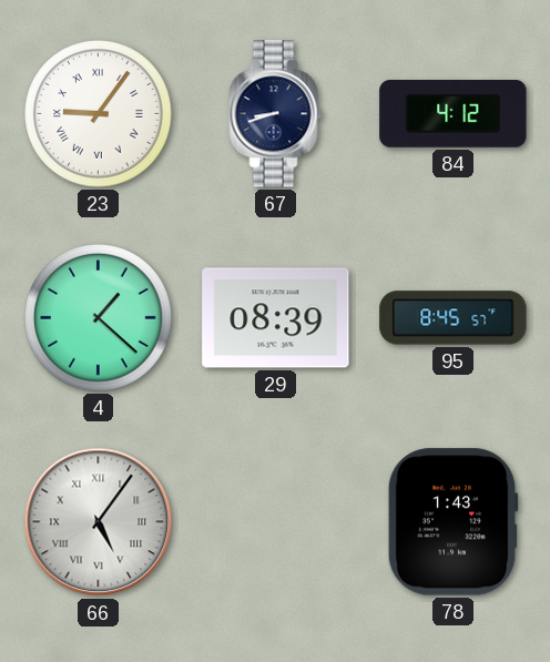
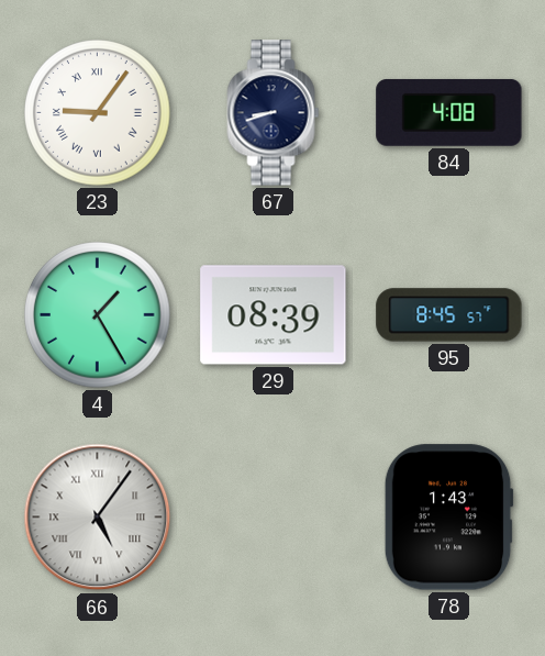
84: 4:12 -> 4:08
4: 1:22 -> 1:25
